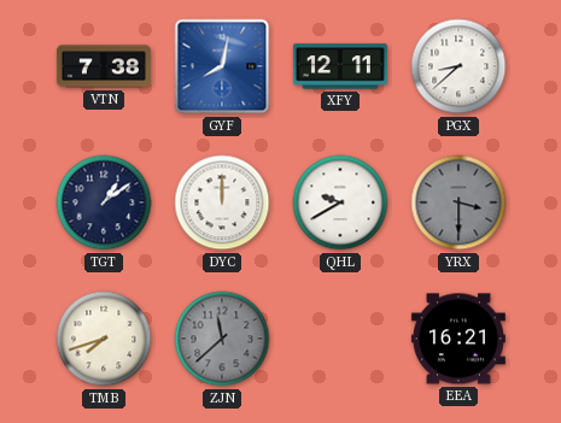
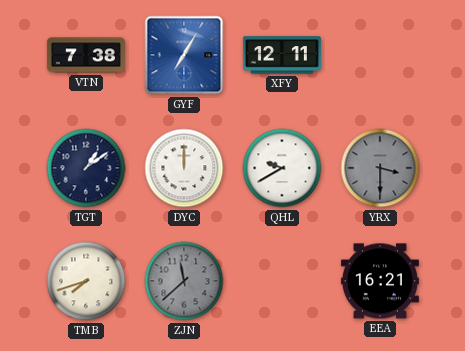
GYF: 8:02 -> 7:05
PGX: 8:38 -> none
